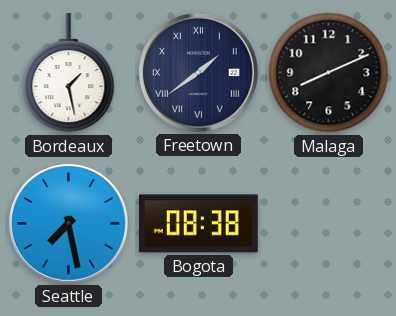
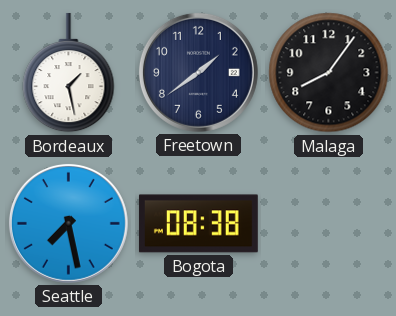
Freetown numerals: Roman -> Arabic
Malaga: 8:11 -> 8:06
